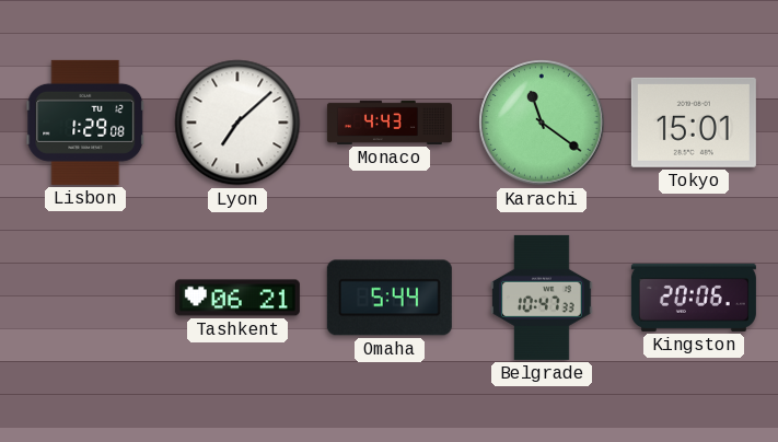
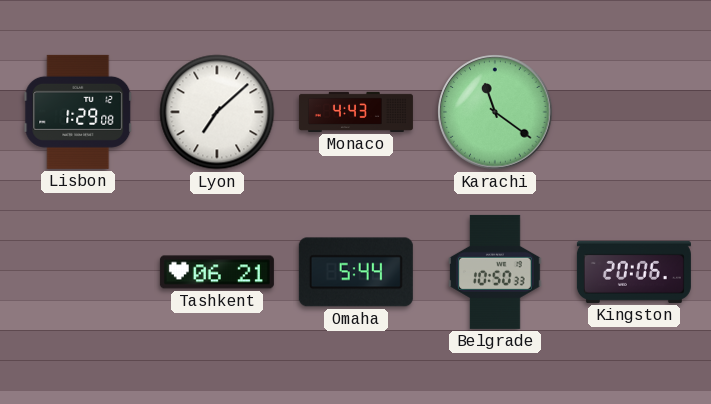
Tokyo: 15:01 -> none
Belgrade: 10:47 -> 10:50
